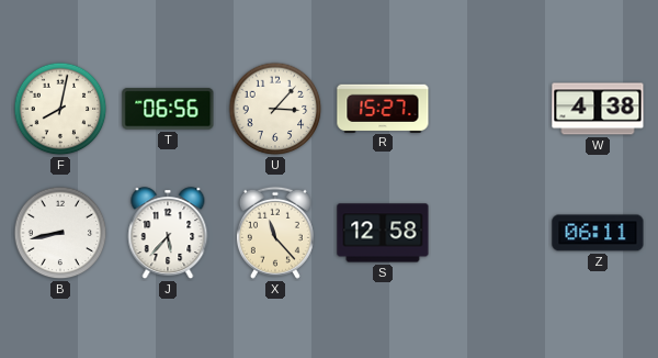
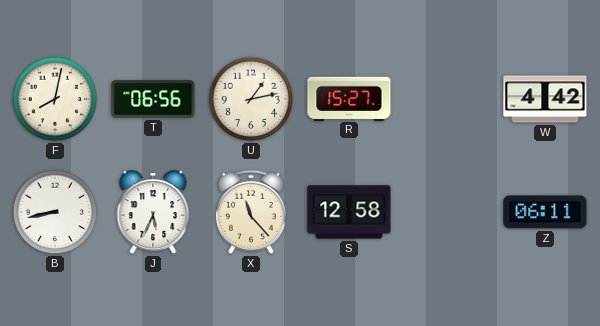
U: 3:07 -> 1:13
W: 4:38 -> 4:42
J: 5:37 -> 5:34
